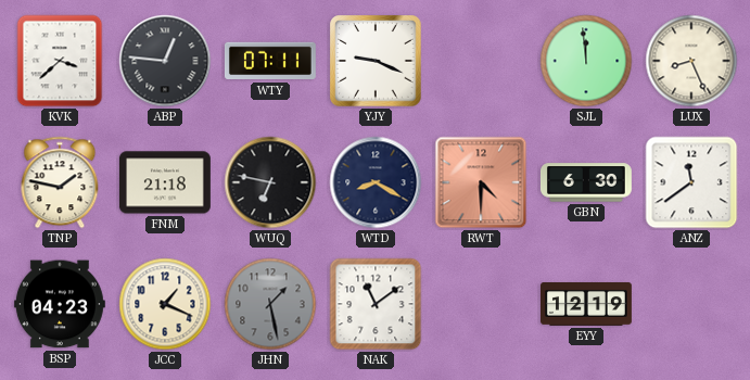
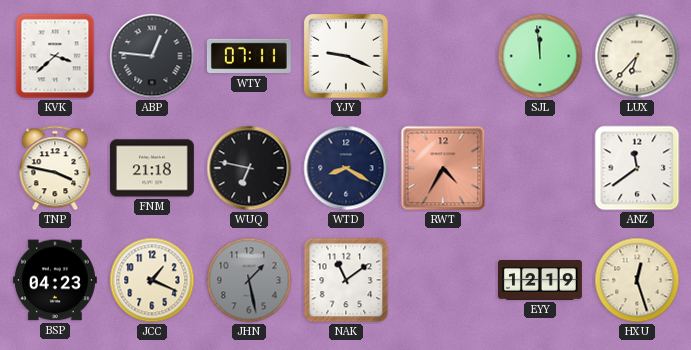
LUX: 8:26 -> 6:37
TNP: 1:47 -> 3:47
RWT: 4:30 -> 4:35
GBN: 6:30 -> none
HXU: none -> 12:27
